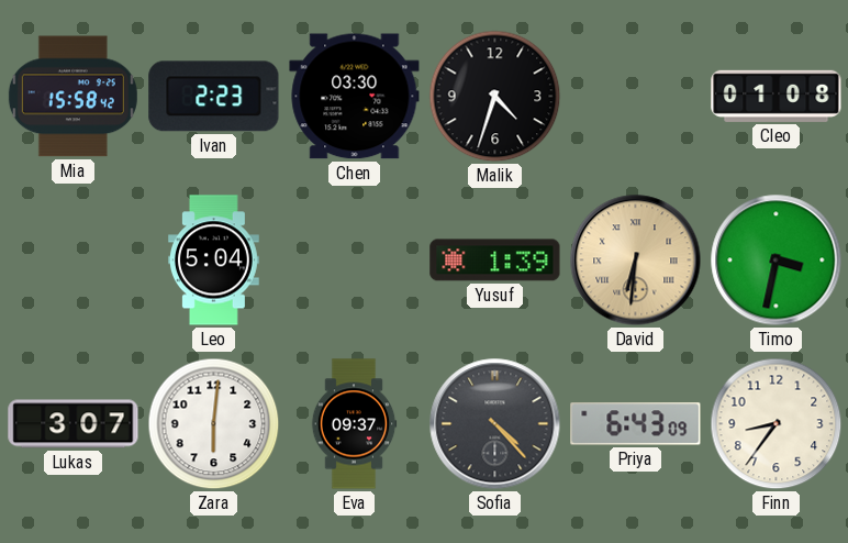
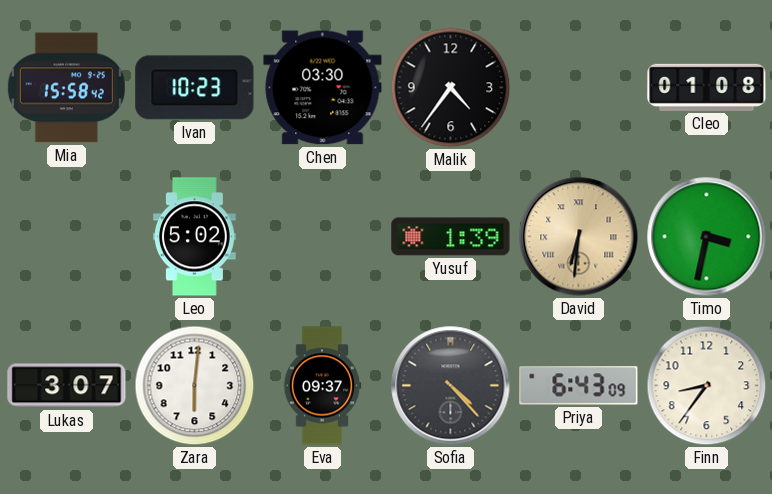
Ivan: 2:23 -> 10:23
Malik: 4:33 -> 4:36
Leo: 5:04 -> 5:02
